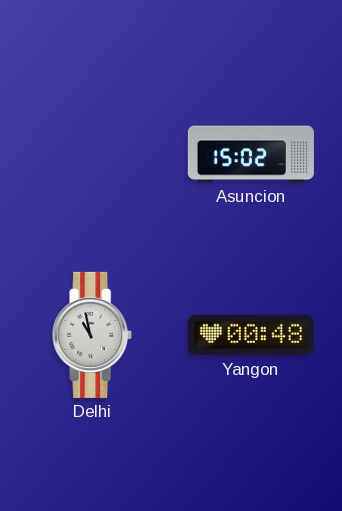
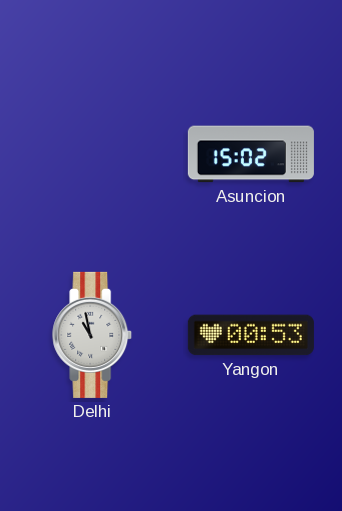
Yangon: 00:48 -> 00:53
